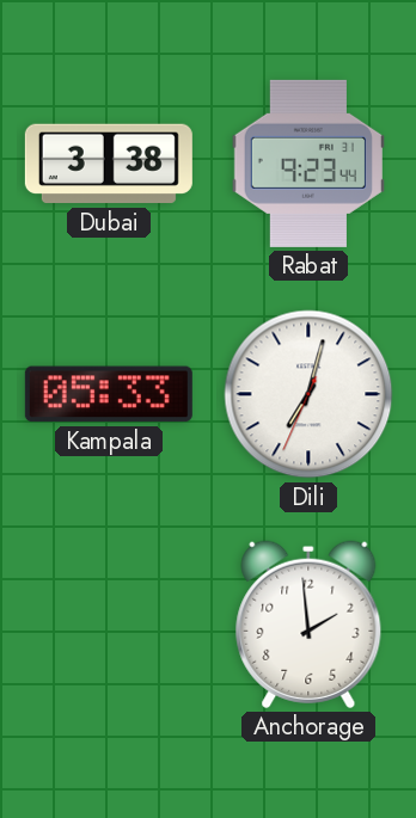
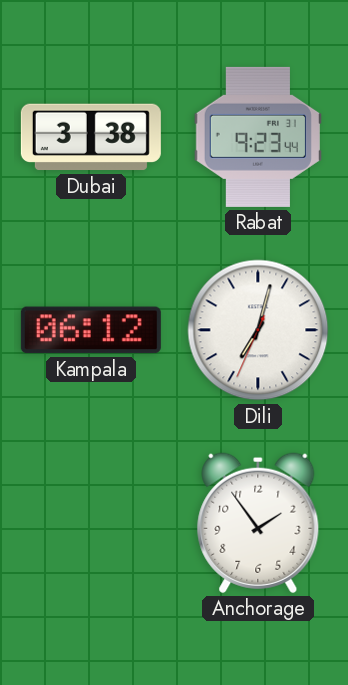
Kampala: 05:33 -> 06:12
Anchorage: 1:59 -> 1:54
